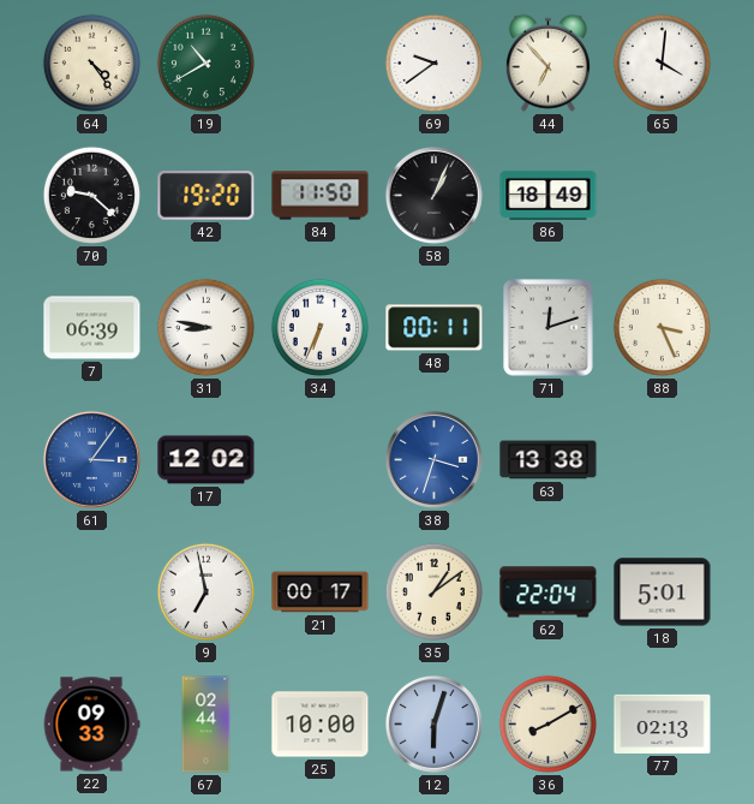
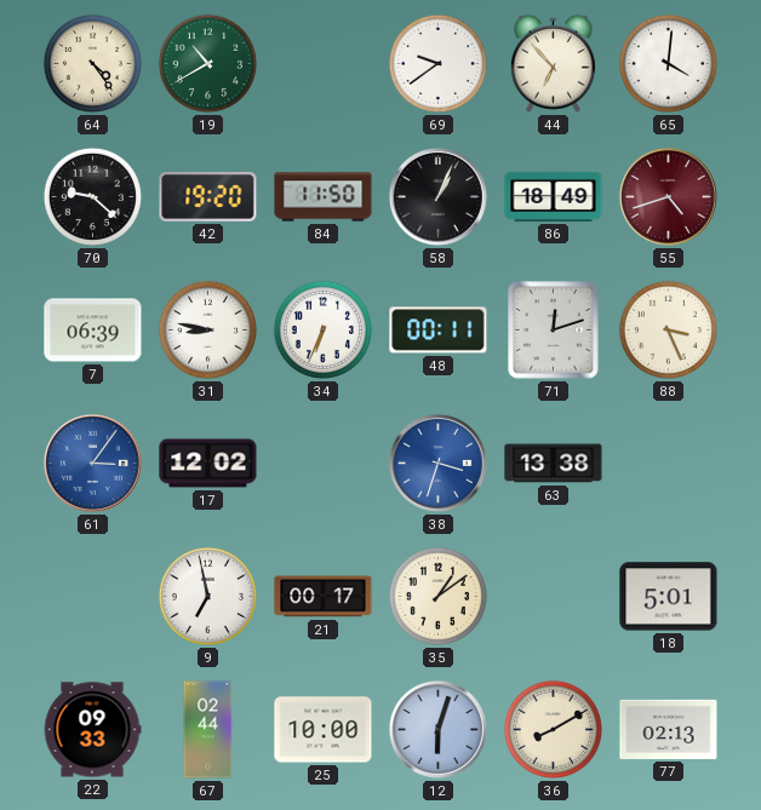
55: none -> 4:42
62: 22:04 -> none
